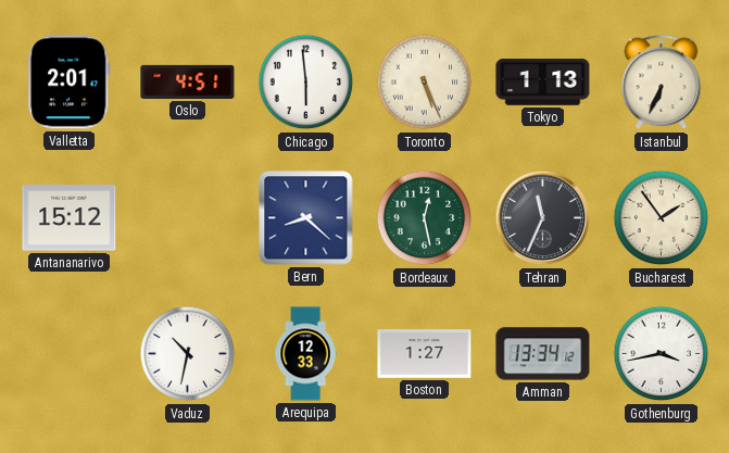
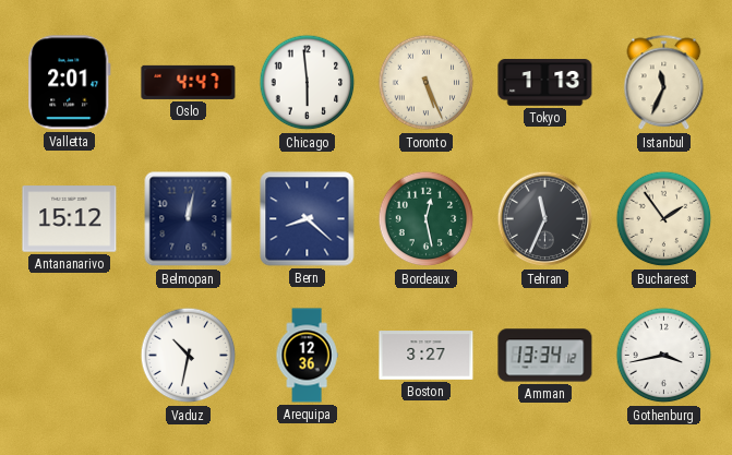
Oslo: 4:51 -> 4:47
Istanbul: 6:34 -> 11:34
Belmopan: none -> 12:02
Arequipa: 12:33 -> 12:36
Boston: 1:27 -> 3:27
